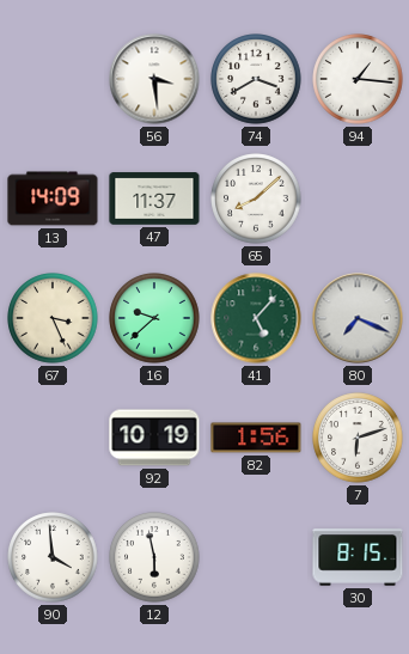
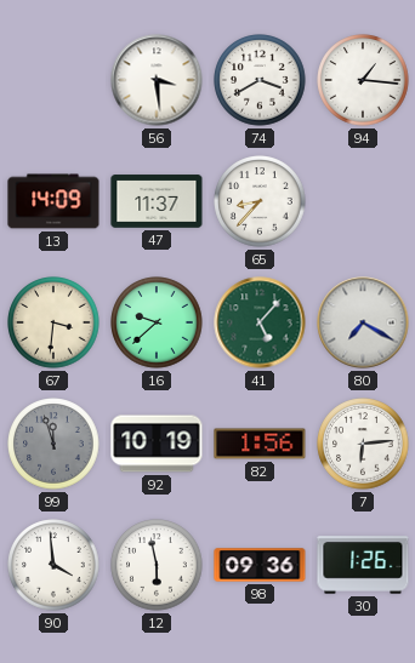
65: 8:08 -> 8:37
67: 3:26 -> 3:31
80: 7:19 -> 7:20
99: none -> 11:57
7: 6:12 -> 6:14
98: none -> 09:36
30: 8:15 -> 1:26
